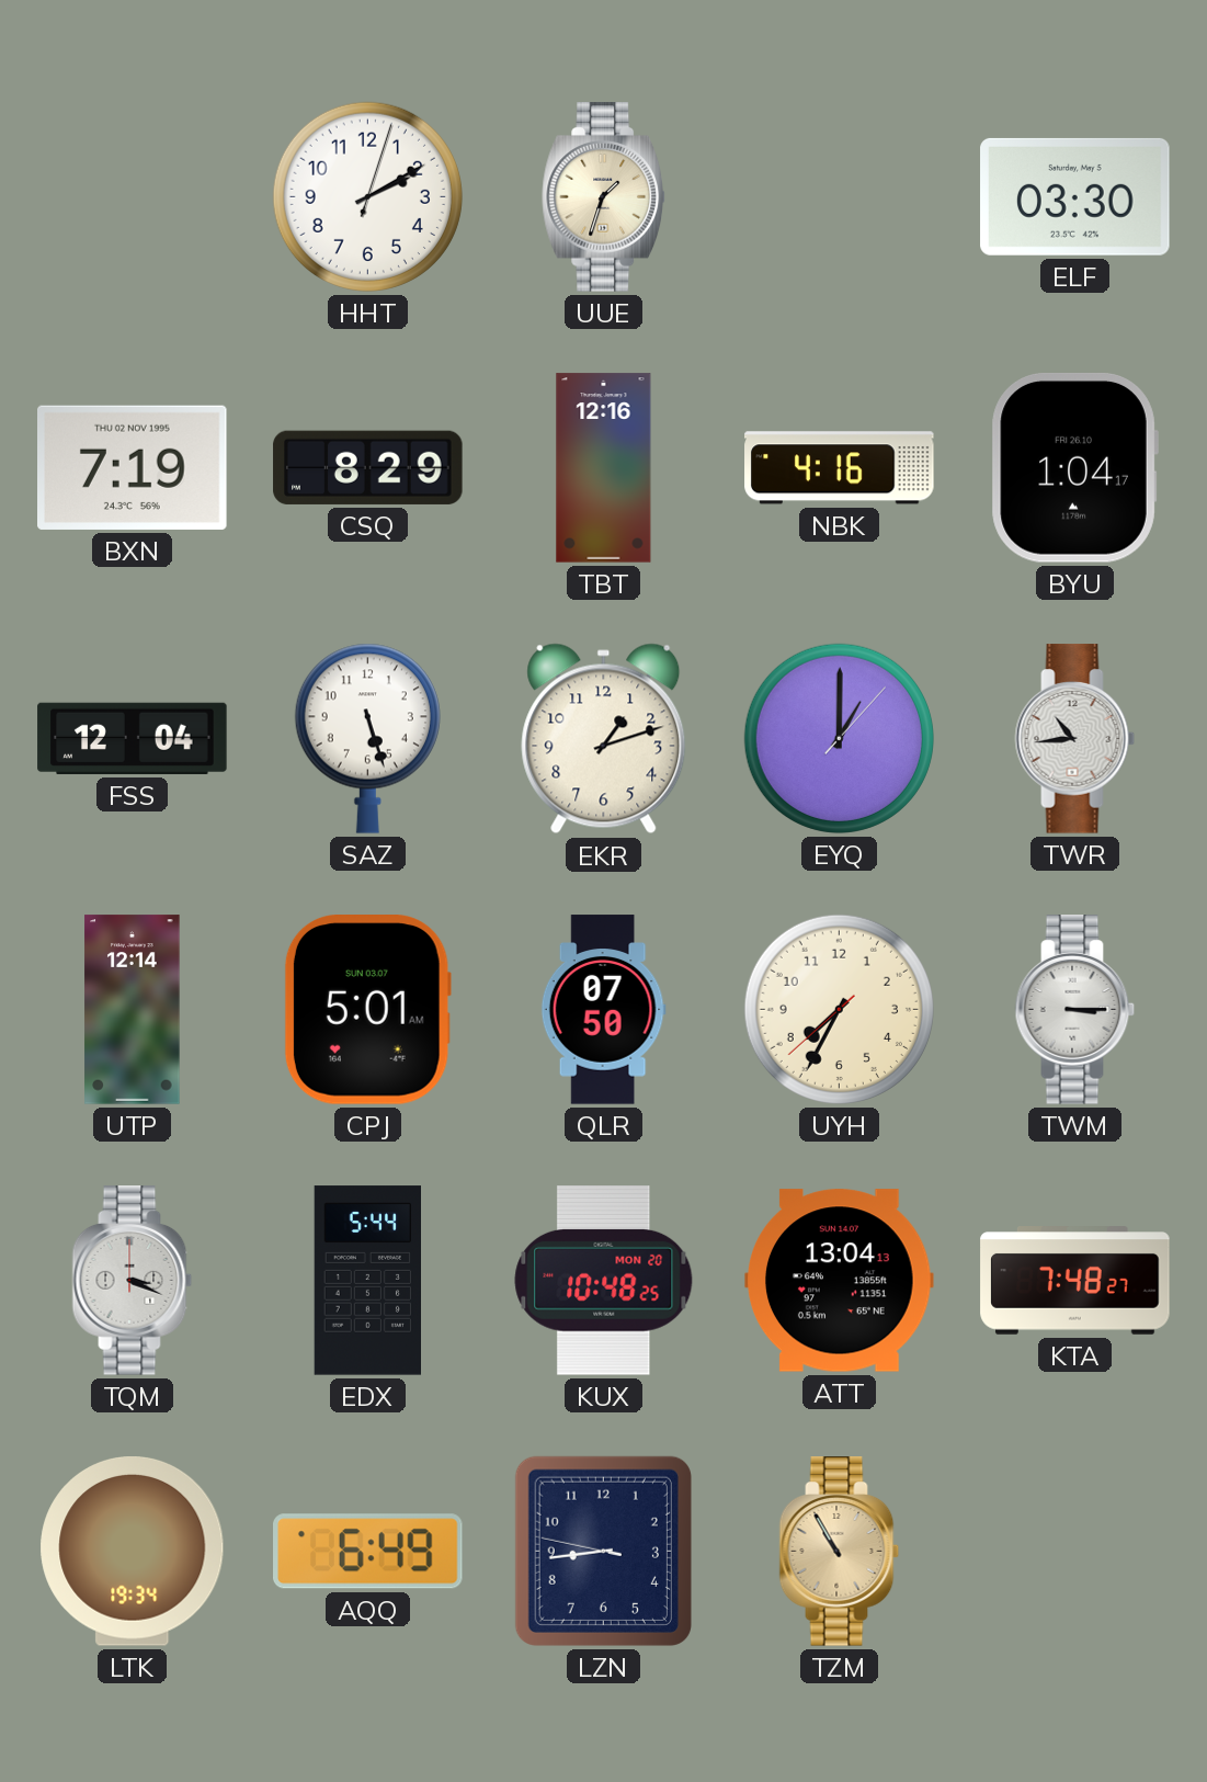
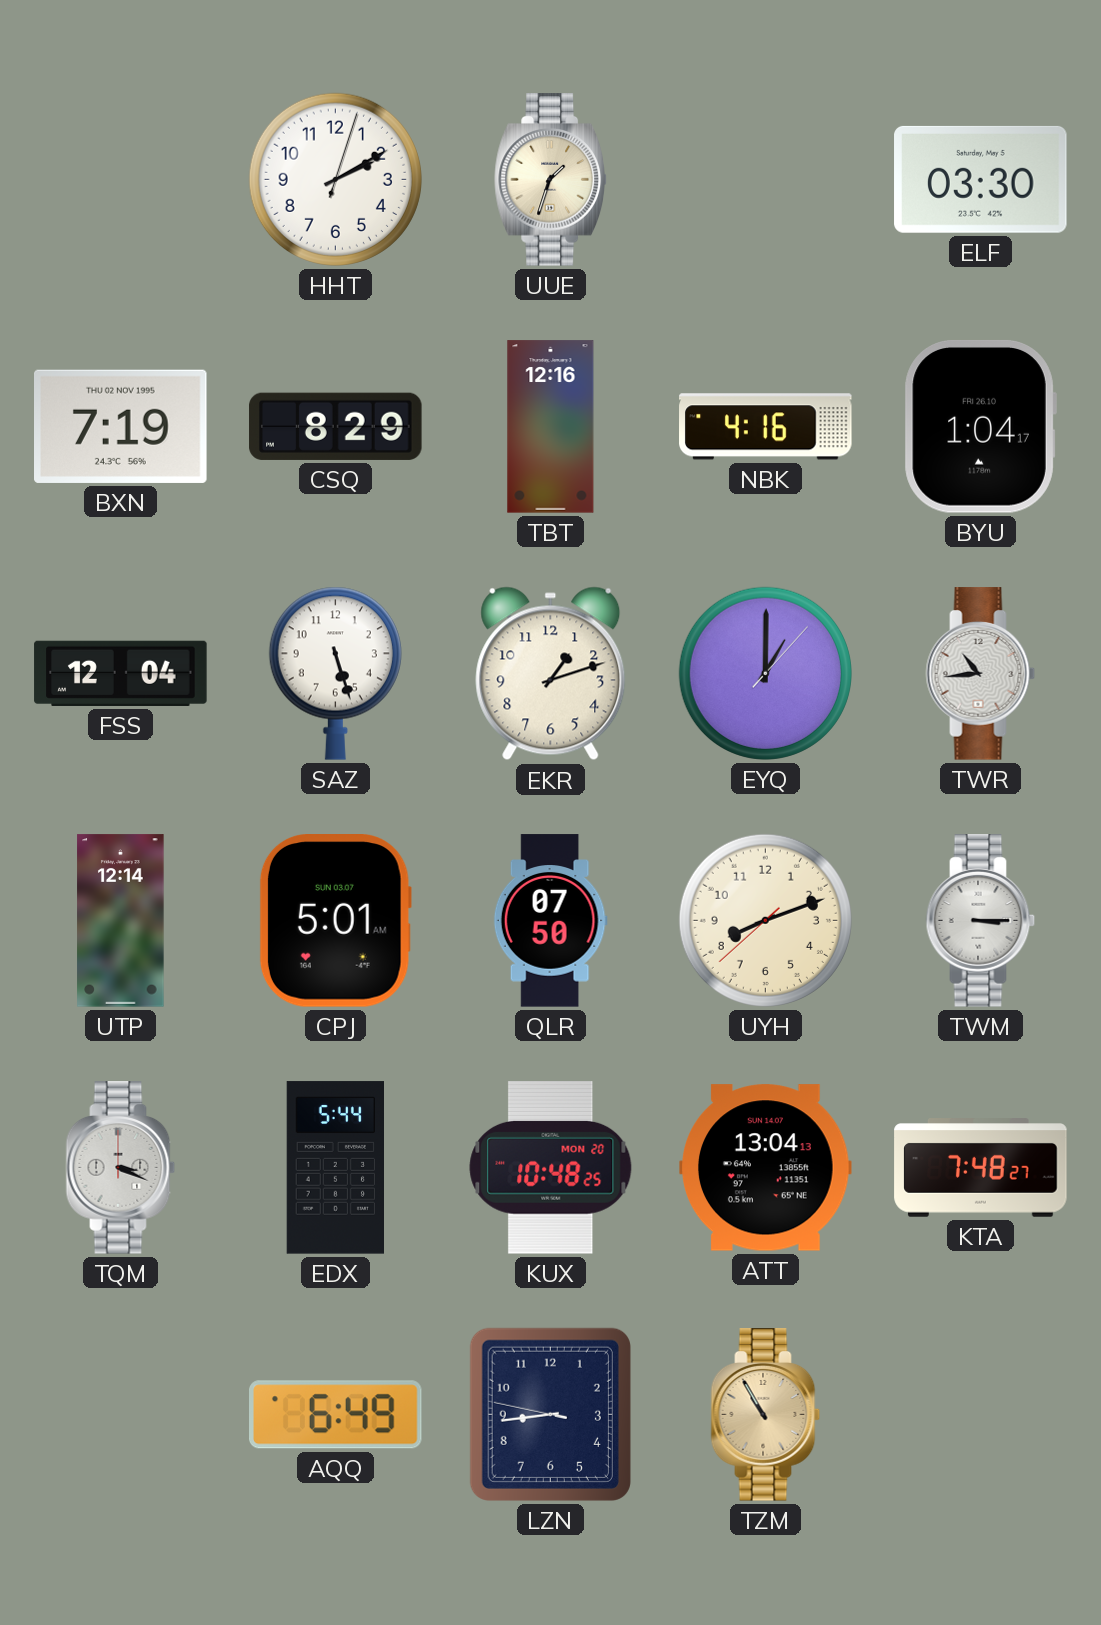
UYH: 7:34 -> 8:11
LTK: 19:34 -> none
